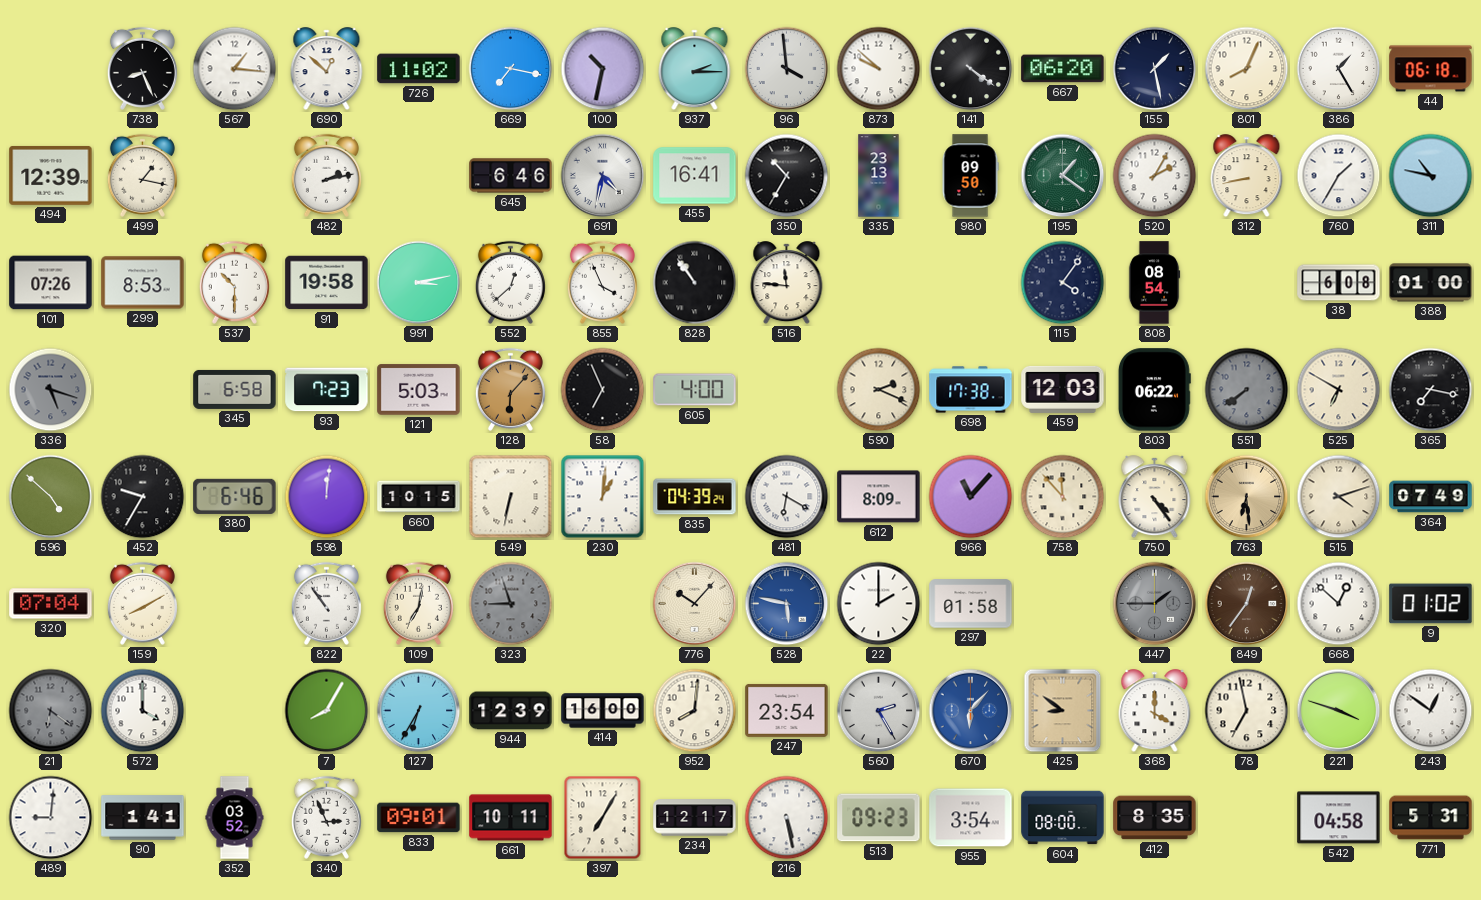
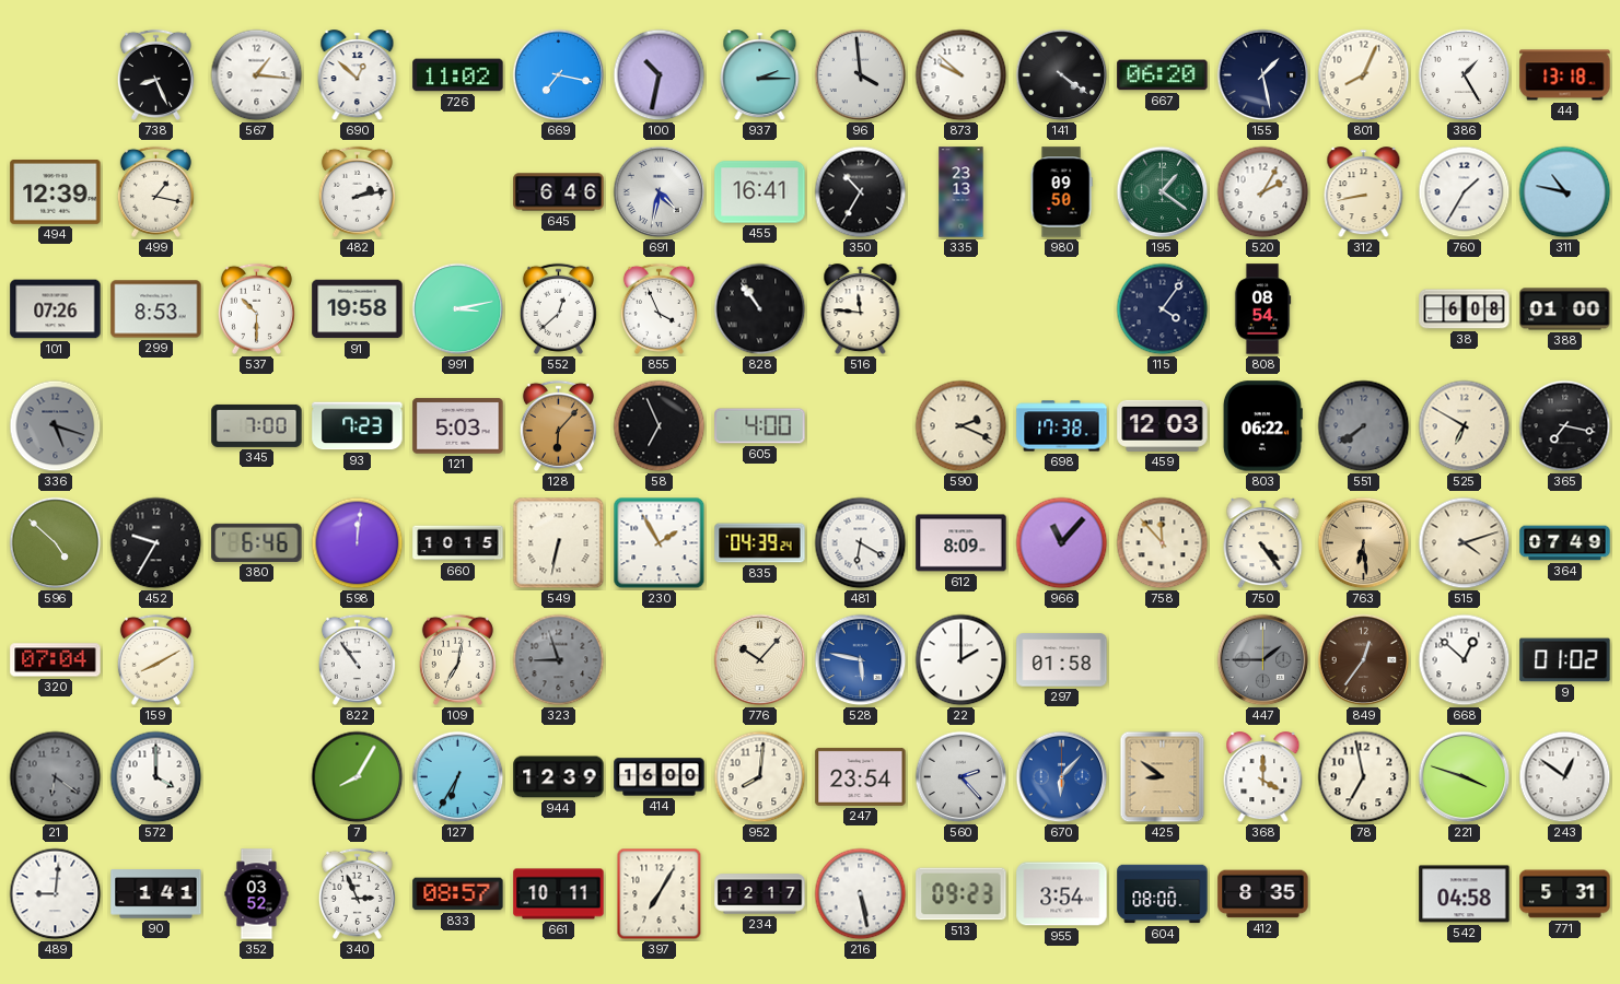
44: 06:18 -> 13:18
345: 6:58 -> 7:00
230: 1:01 -> 1:55
560: 2:25 -> 2:23
833: 09:01 -> 08:57
